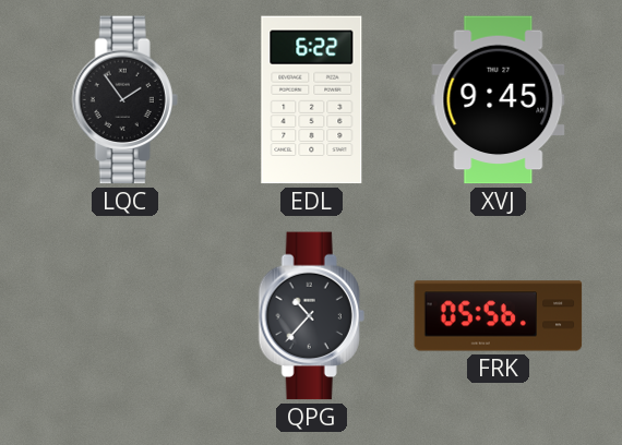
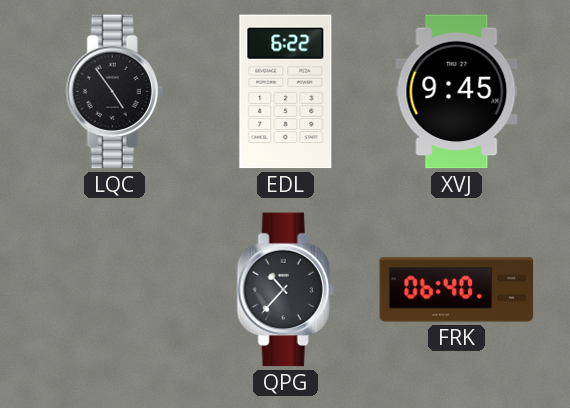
LQC: 1:54 -> 4:54
FRK: 05:56 -> 06:40
